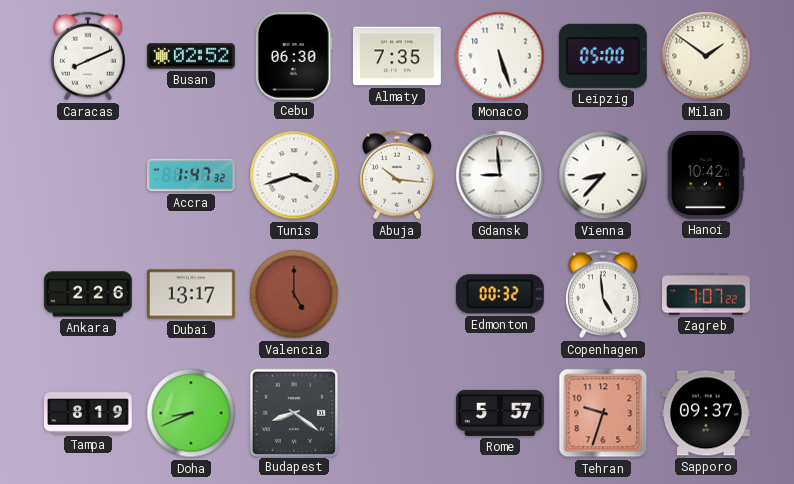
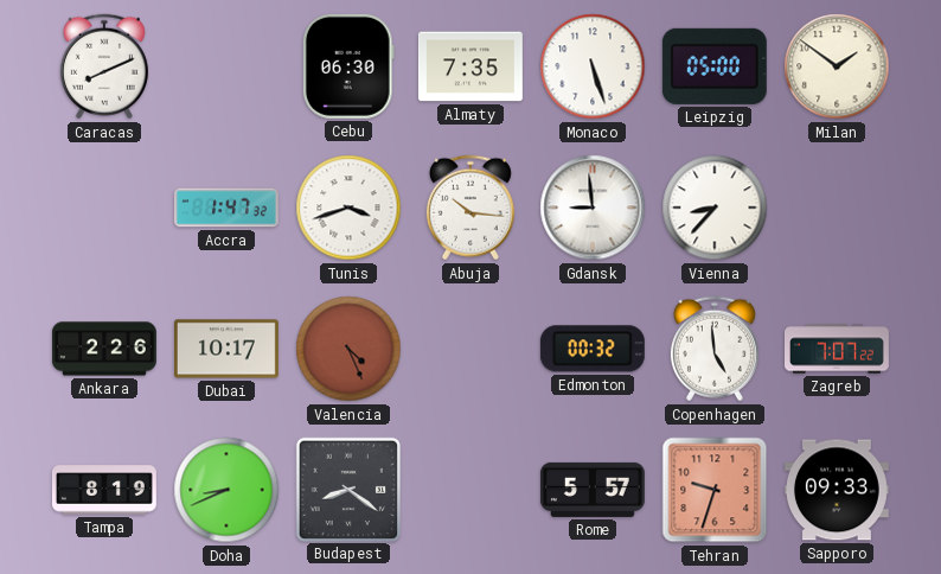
Busan: 02:52 -> none
Hanoi: 10:42 -> none
Dubai: 13:17 -> 10:17
Valencia: 5:00 -> 4:26
Sapporo: 09:37 -> 09:33
